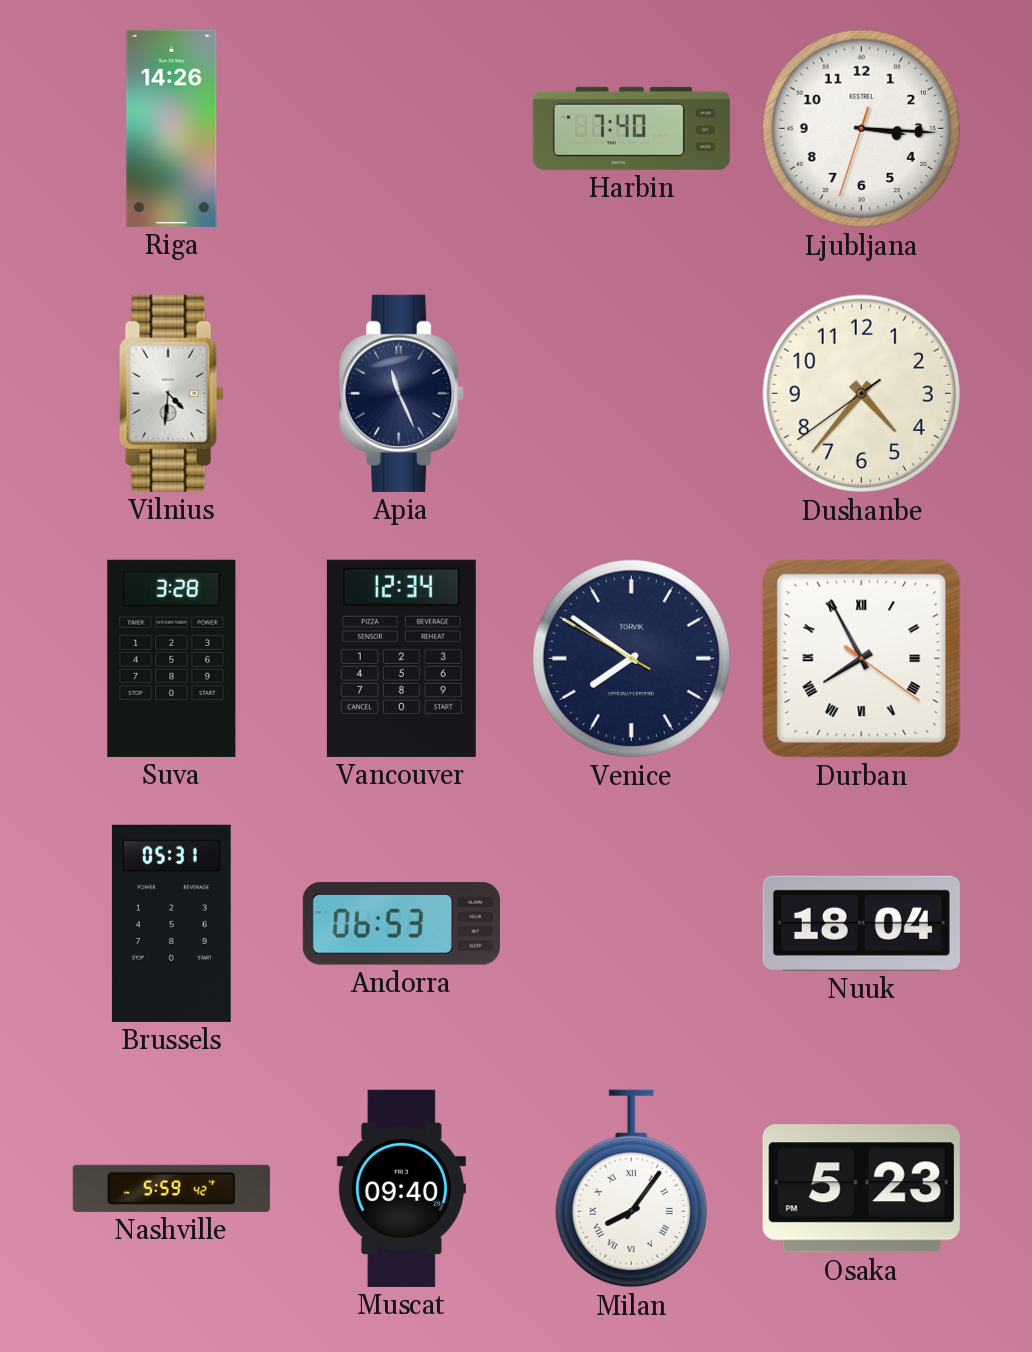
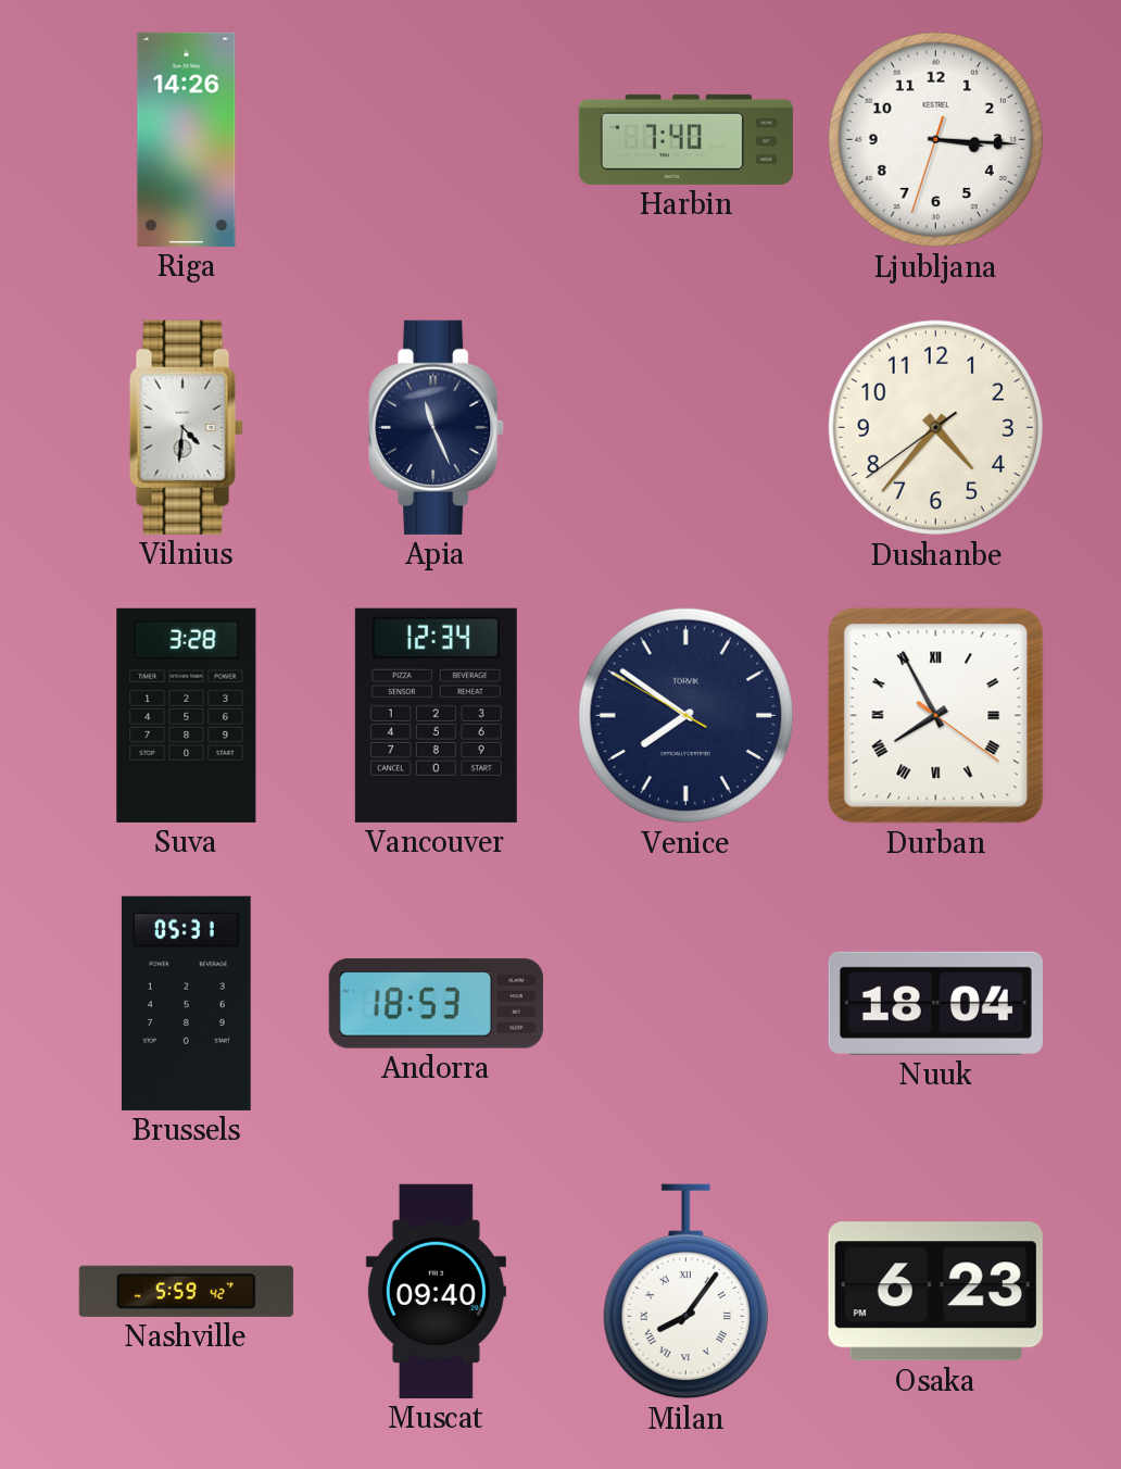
Andorra: 06:53 -> 18:53
Osaka: 5:23 -> 6:23
